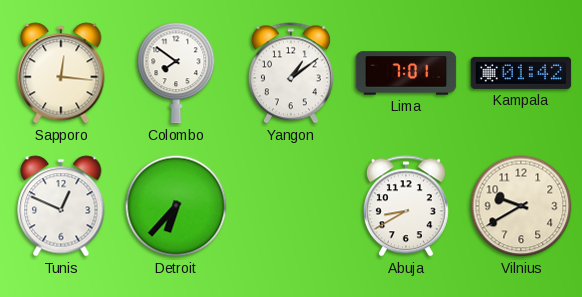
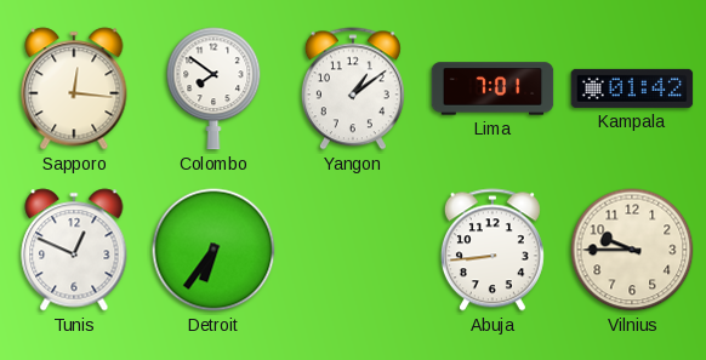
Detroit: 6:37 -> 6:36
Abuja: 8:40 -> 8:44
Vilnius: 9:40 -> 9:45
